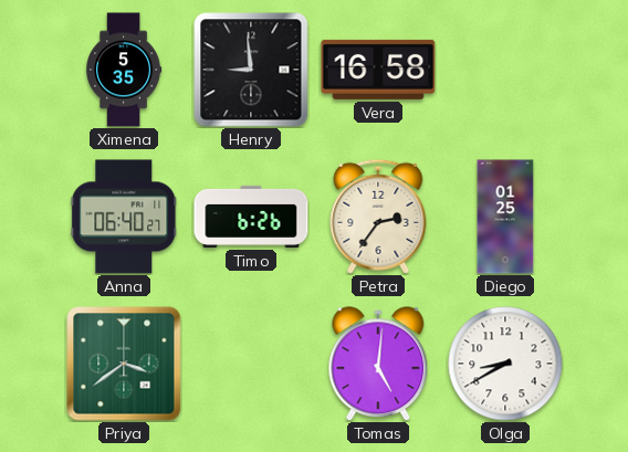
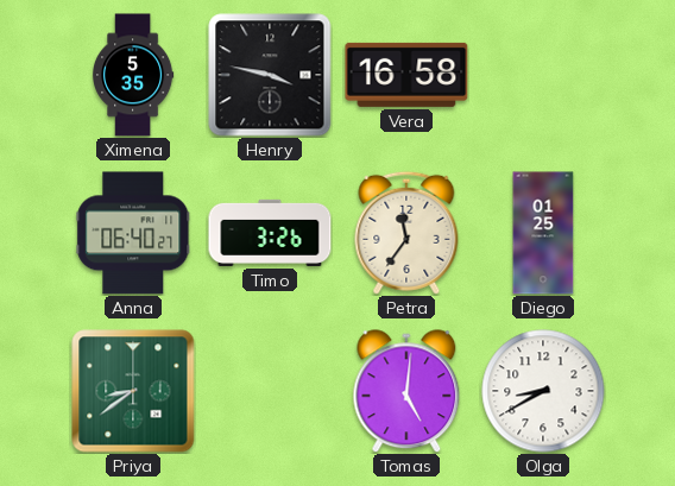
Henry: 8:59 -> 3:47
Timo: 6:26 -> 3:26
Petra: 2:36 -> 11:36
Priya: 3:39 -> 8:39
